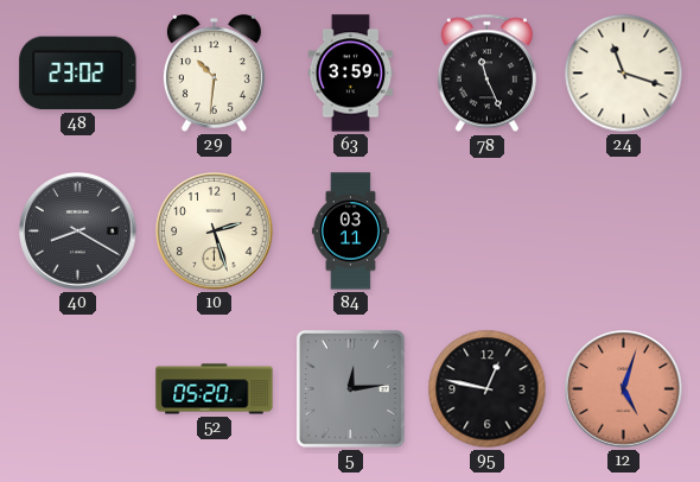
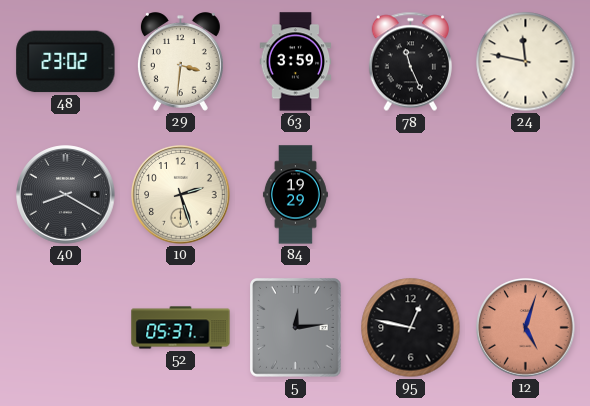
29: 10:31 -> 3:31
24: 11:18 -> 11:47
84: 03:11 -> 19:29
52: 05:20 -> 05:37
